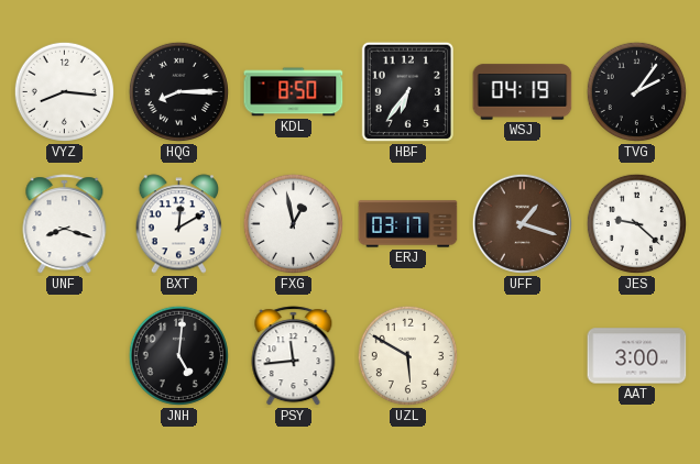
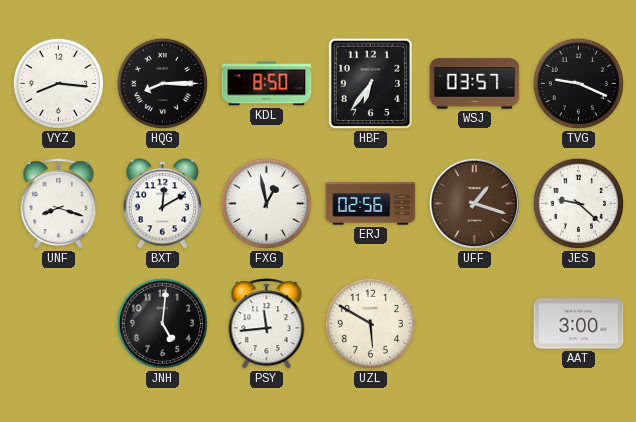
WSJ: 04:19 -> 03:57
TVG: 2:06 -> 9:19
ERJ: 03:17 -> 02:56
